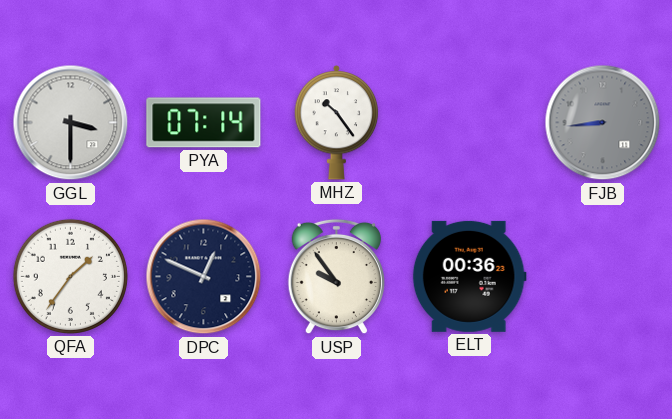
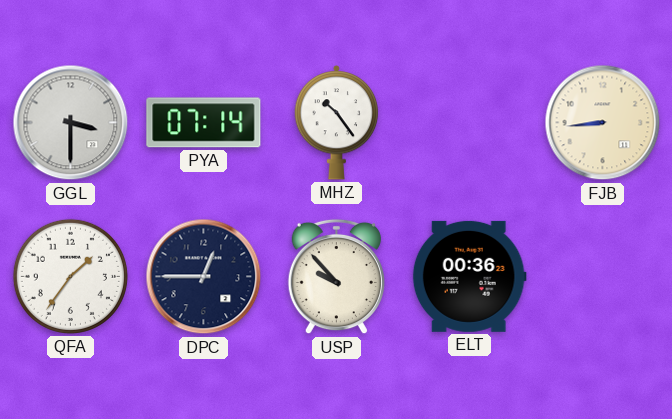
FJB dial: grey -> cream
DPC: 12:49 -> 12:45
USP: 9:54 -> 9:53
